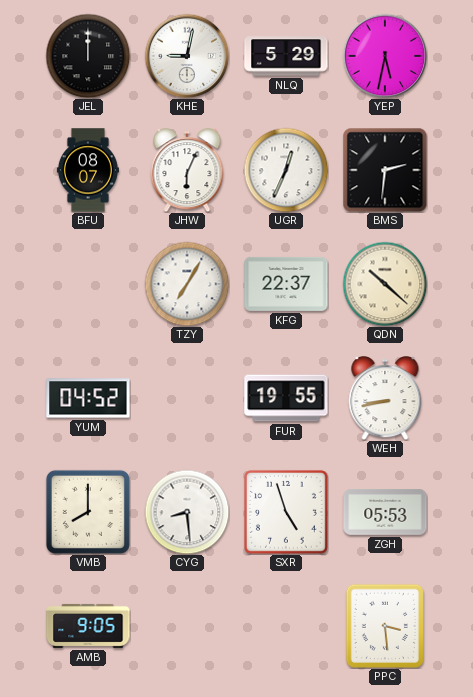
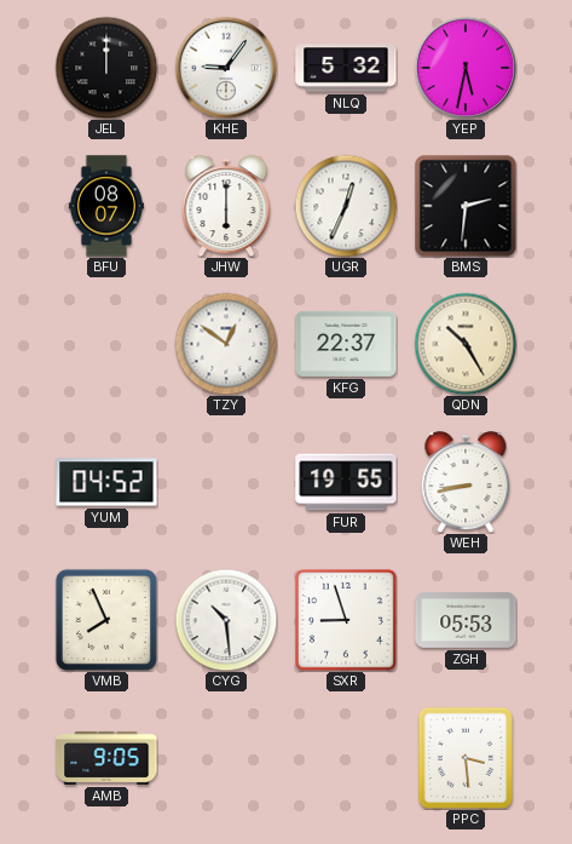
KHE: 9:02 -> 9:06
NLQ: 5:29 -> 5:32
JHW: 6:04 -> 6:00
TZY: 7:05 -> 12:51
QDN: 10:22 -> 10:25
VMB: 8:00 -> 7:56
CYG: 8:29 -> 10:29
SXR: 4:57 -> 8:57
